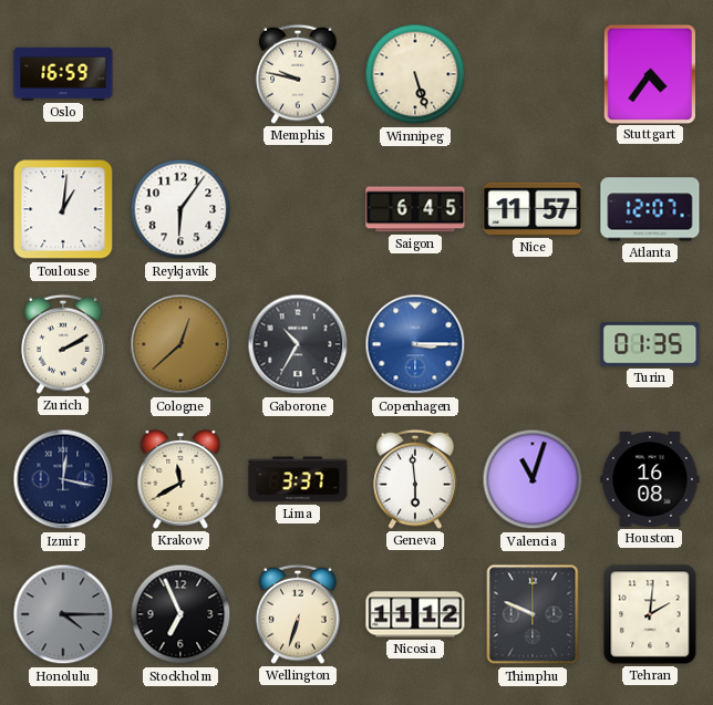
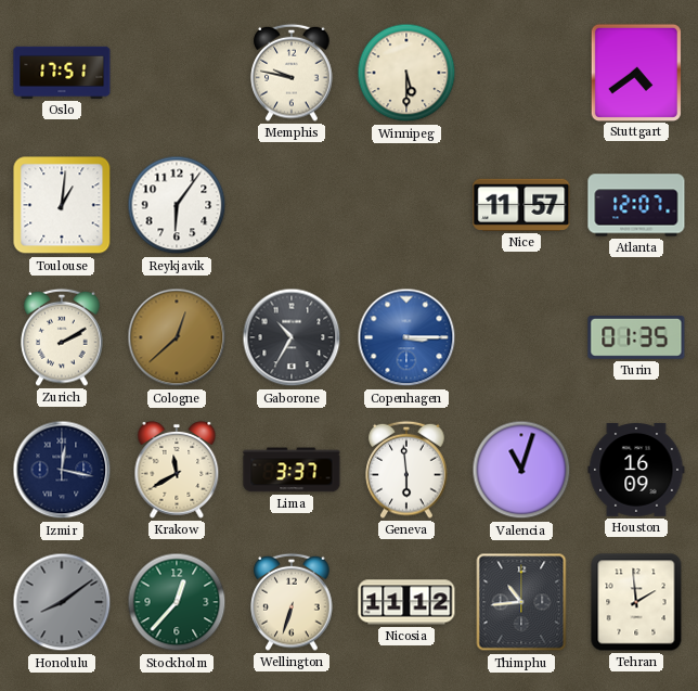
Oslo: 16:59 -> 17:51
Winnipeg: 5:27 -> 5:30
Stuttgart: 4:36 -> 4:39
Saigon: 6:45 -> none
Houston: 16:08 -> 16:09
Honolulu: 4:15 -> 8:09
Stockholm: 6:56 -> 12:37
Stockholm dial: black -> green
Thimphu: 9:49 -> 10:44
Tehran: 2:01 -> 1:59
